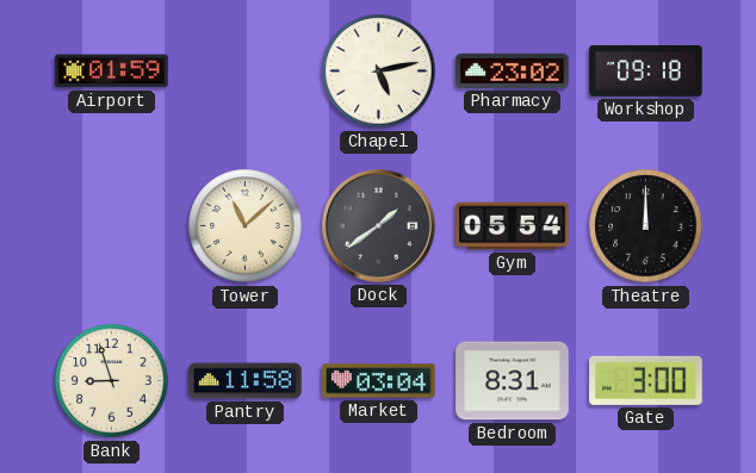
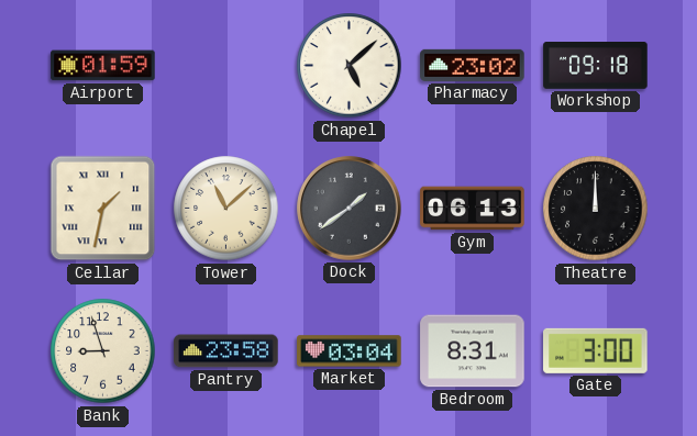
Chapel: 5:13 -> 5:08
Cellar: none -> 1:32
Gym: 05:54 -> 06:13
Pantry: 11:58 -> 23:58
